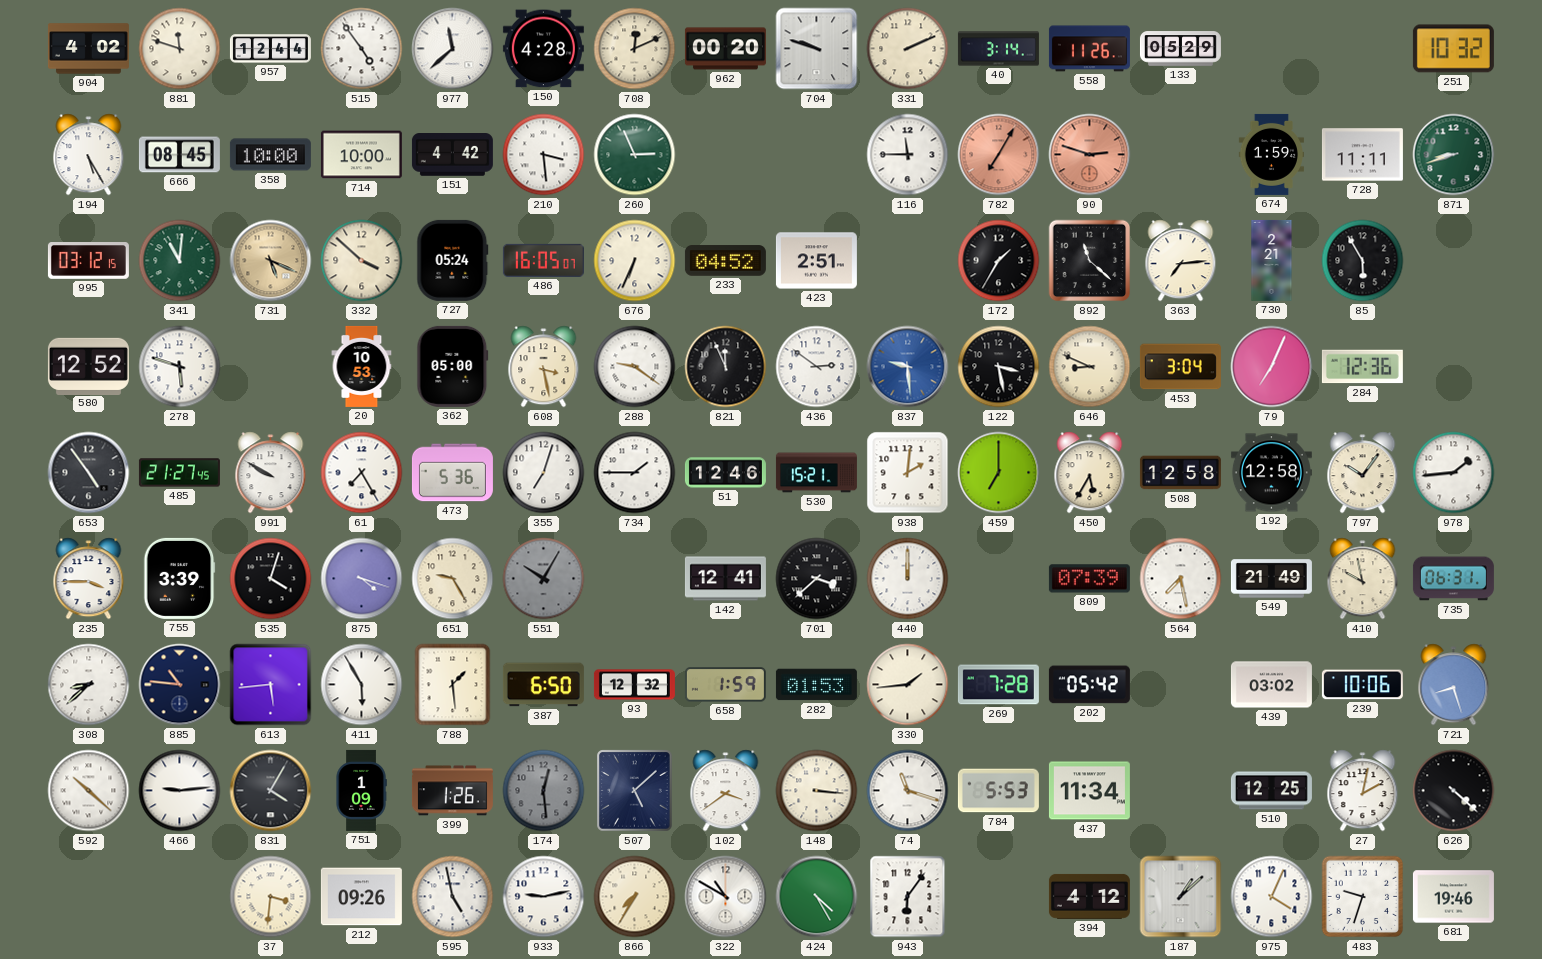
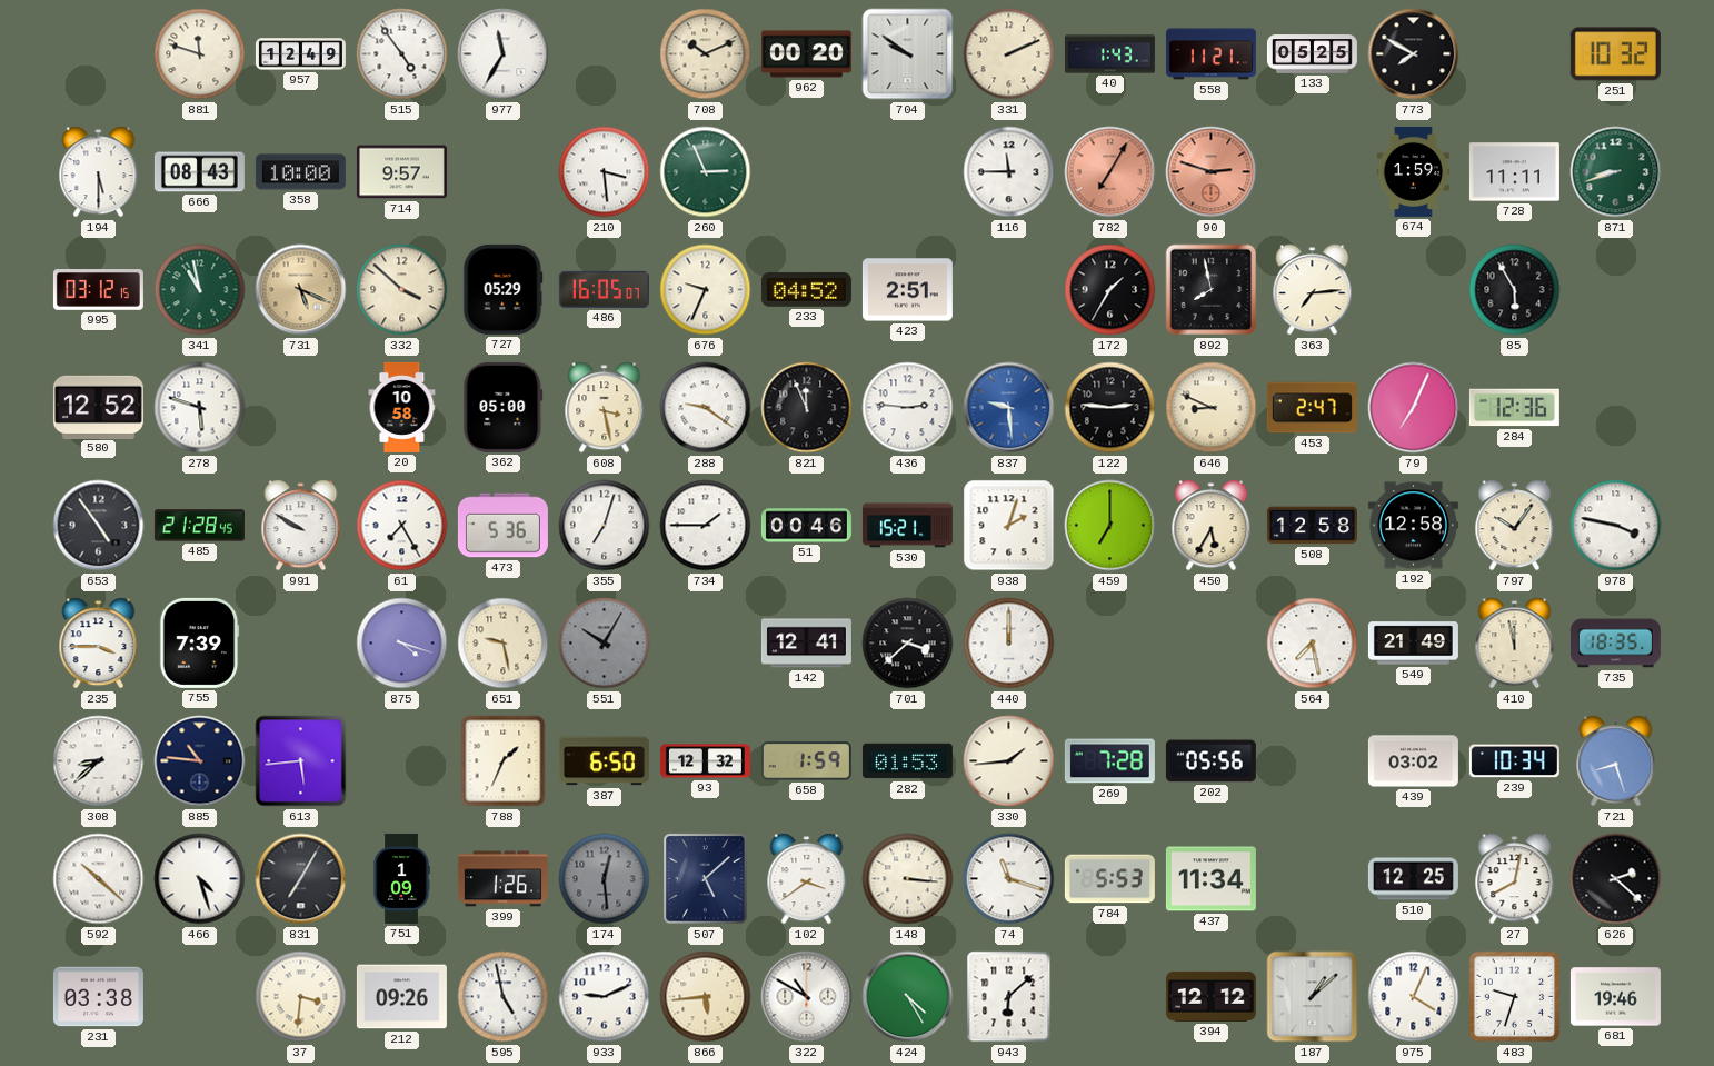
904: 4:02 -> none
957: 12:44 -> 12:49
977: 11:38 -> 11:35
150: 4:28 -> none
708: 12:11 -> 10:11
704: 9:48 -> 9:51
40: 3:14 -> 1:43
558: 11:26 -> 11:21
133: 05:29 -> 05:25
773: none -> 7:50
194: 5:25 -> 5:30
666: 08:45 -> 08:43
714: 10:00 -> 9:57
151: 4:42 -> none
341: 11:01 -> 10:58
727: 05:24 -> 05:29
676: 6:34 -> 9:34
892: 11:22 -> 7:58
730: 2:21 -> none
20: 10:53 -> 10:58
436: 2:51 -> 2:46
122: 3:28 -> 2:46
453: 3:04 -> 2:47
485: 21:27 -> 21:28
51: 12:46 -> 00:46
938: 2:01 -> 2:03
978: 1:44 -> 3:47
755: 3:39 -> 7:39
535: 4:03 -> none
651: 9:25 -> 9:28
809: 07:39 -> none
410: 9:58 -> 11:58
735: 06:31 -> 18:35
411: 5:55 -> none
788: 1:29 -> 1:34
202: 05:42 -> 05:56
239: 10:06 -> 10:34
466: 9:14 -> 4:27
831: 4:05 -> 7:05
27: 2:02 -> 8:02
626: 4:22 -> 2:22
231: none -> 03:38
933: 9:13 -> 9:11
866: 7:35 -> 5:44
943: 6:06 -> 6:08
394: 4:12 -> 12:12
